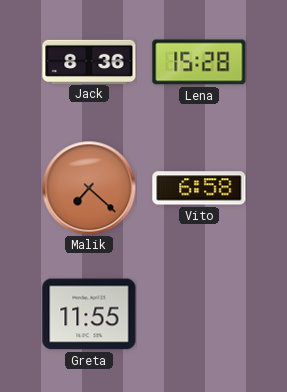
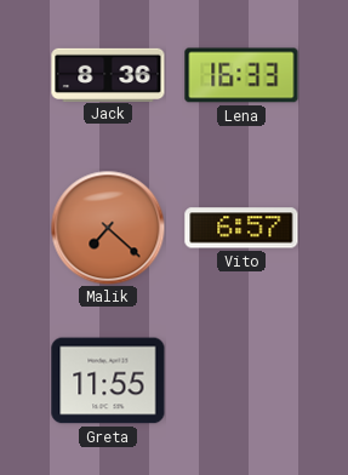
Lena: 15:28 -> 16:33
Vito: 6:58 -> 6:57
